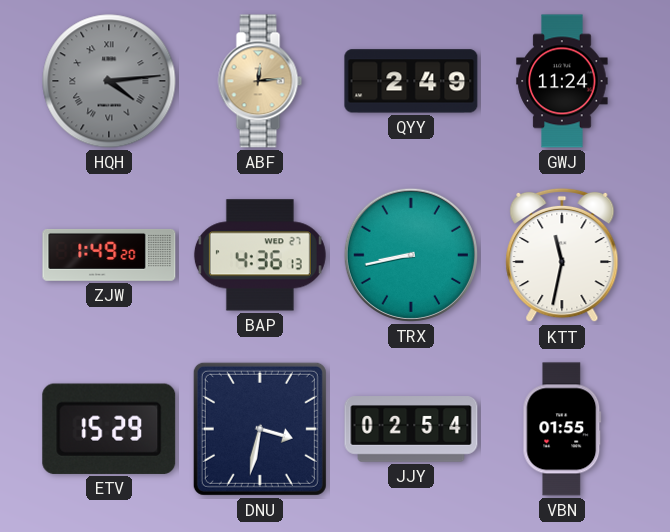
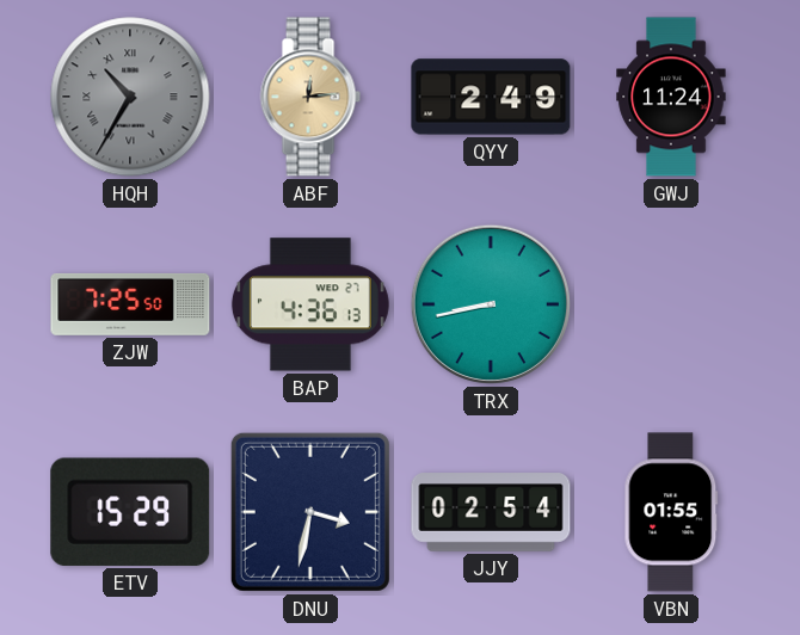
HQH: 4:14 -> 10:35
ZJW: 1:49 -> 7:25
KTT: 11:32 -> none
